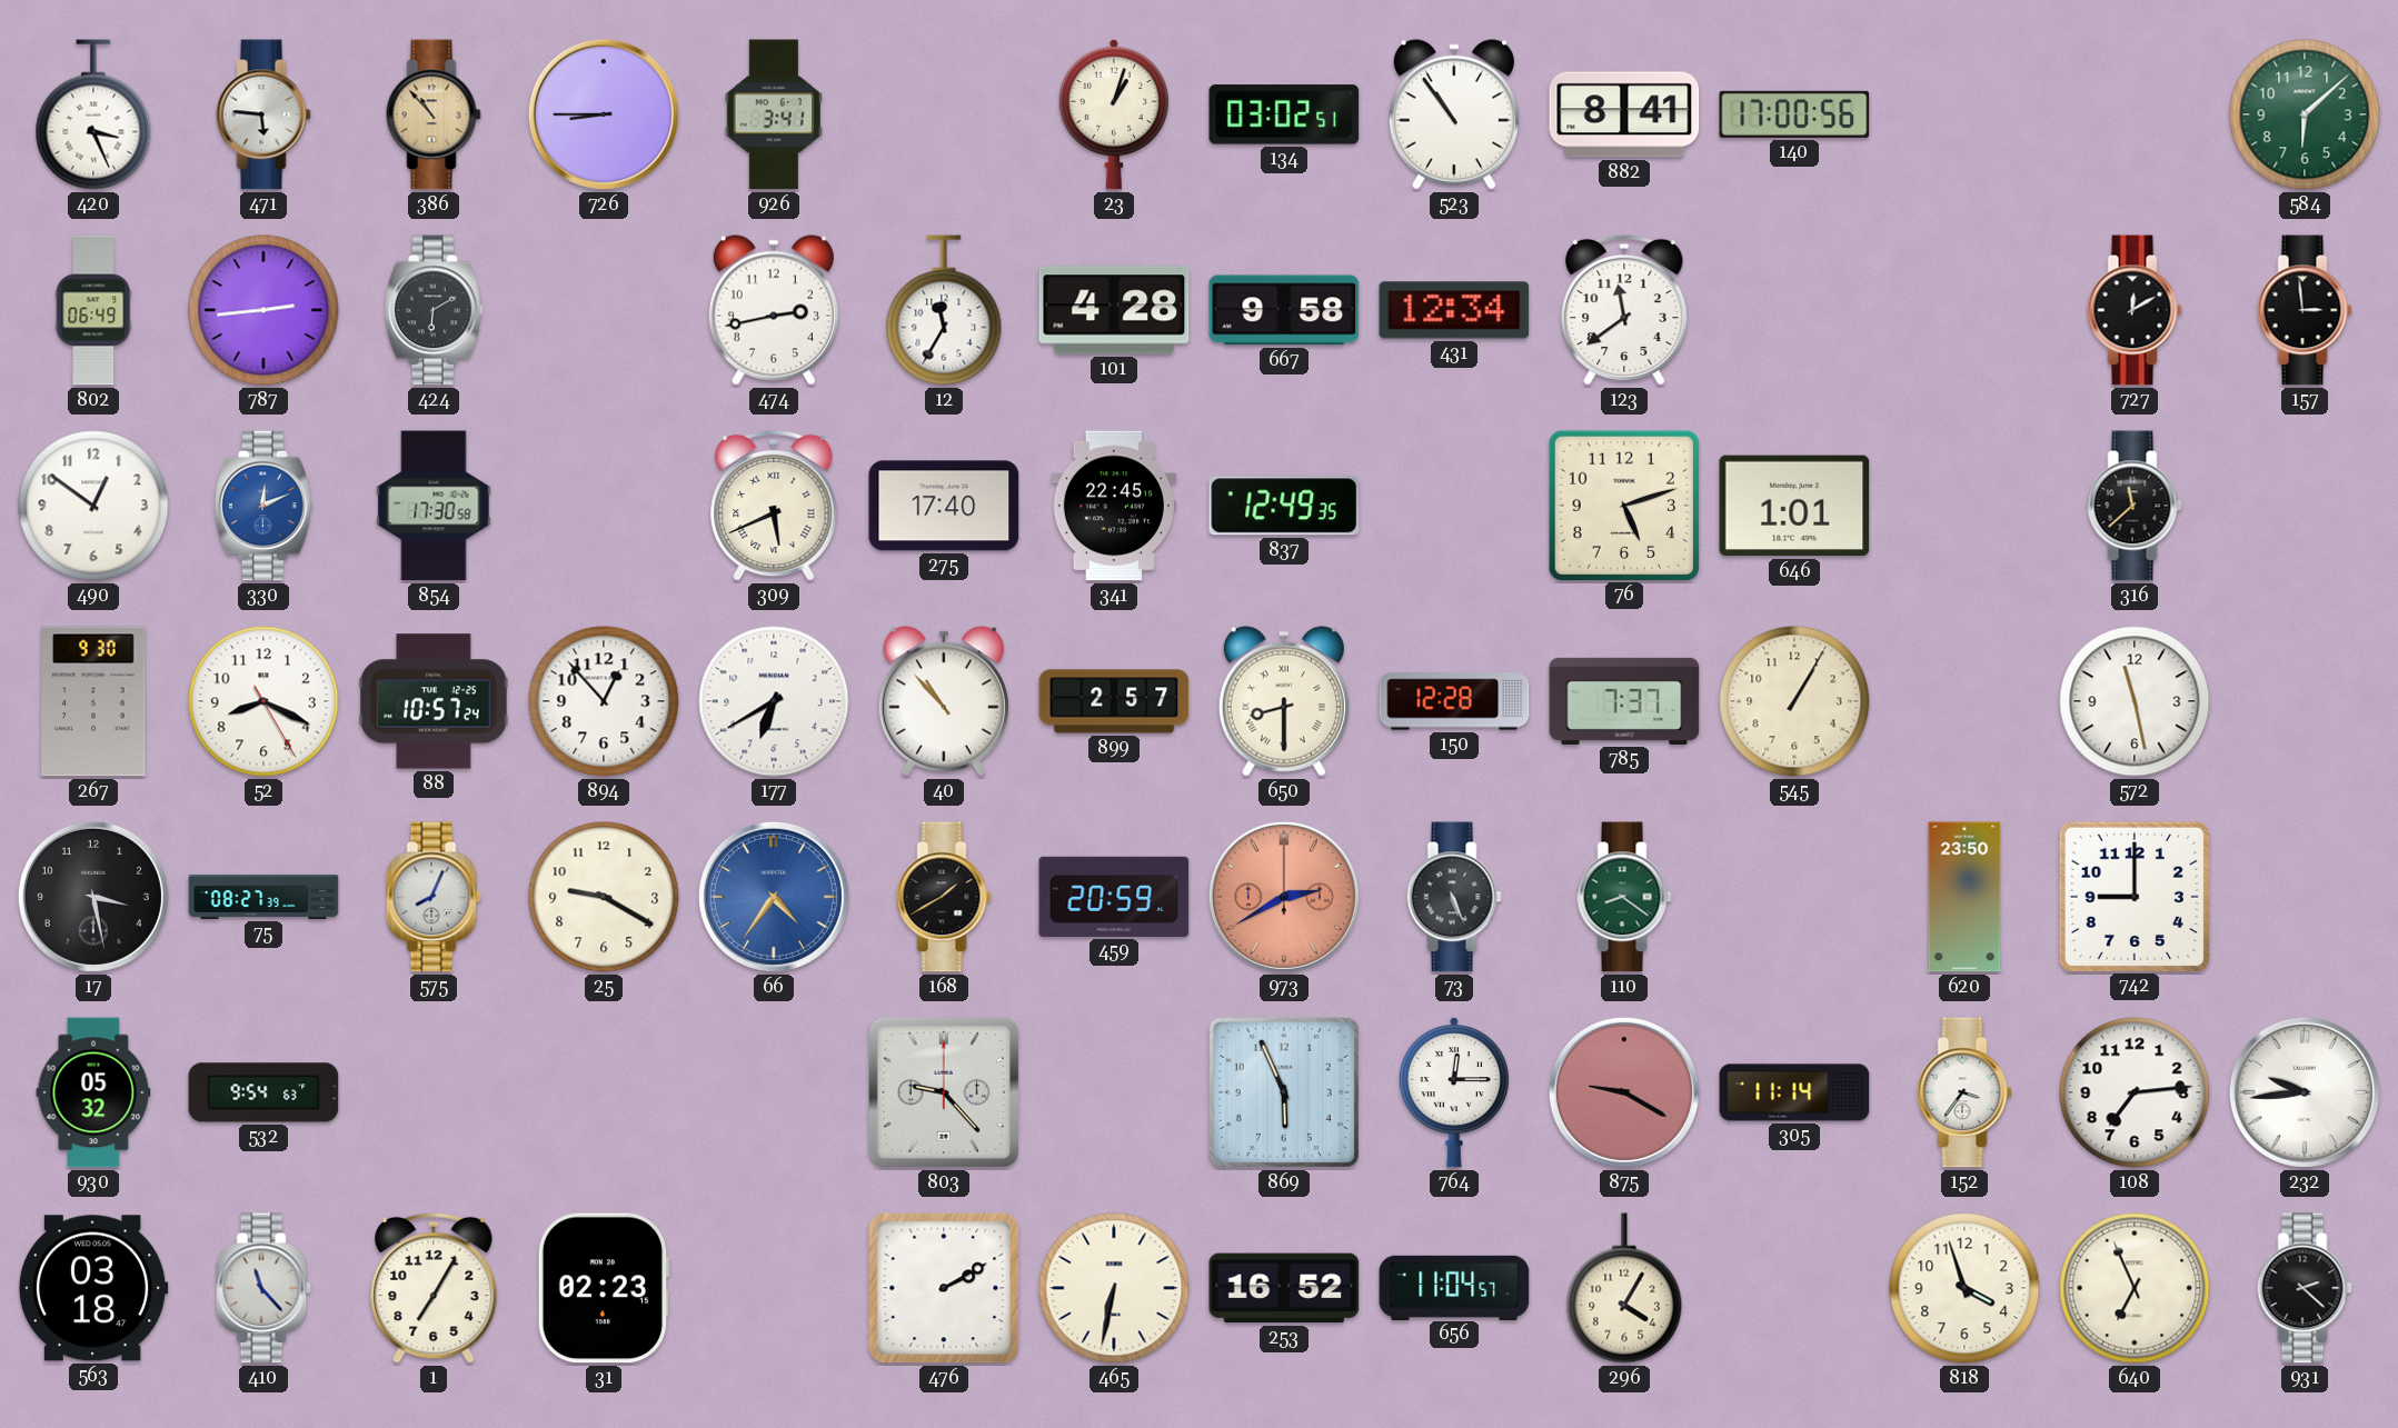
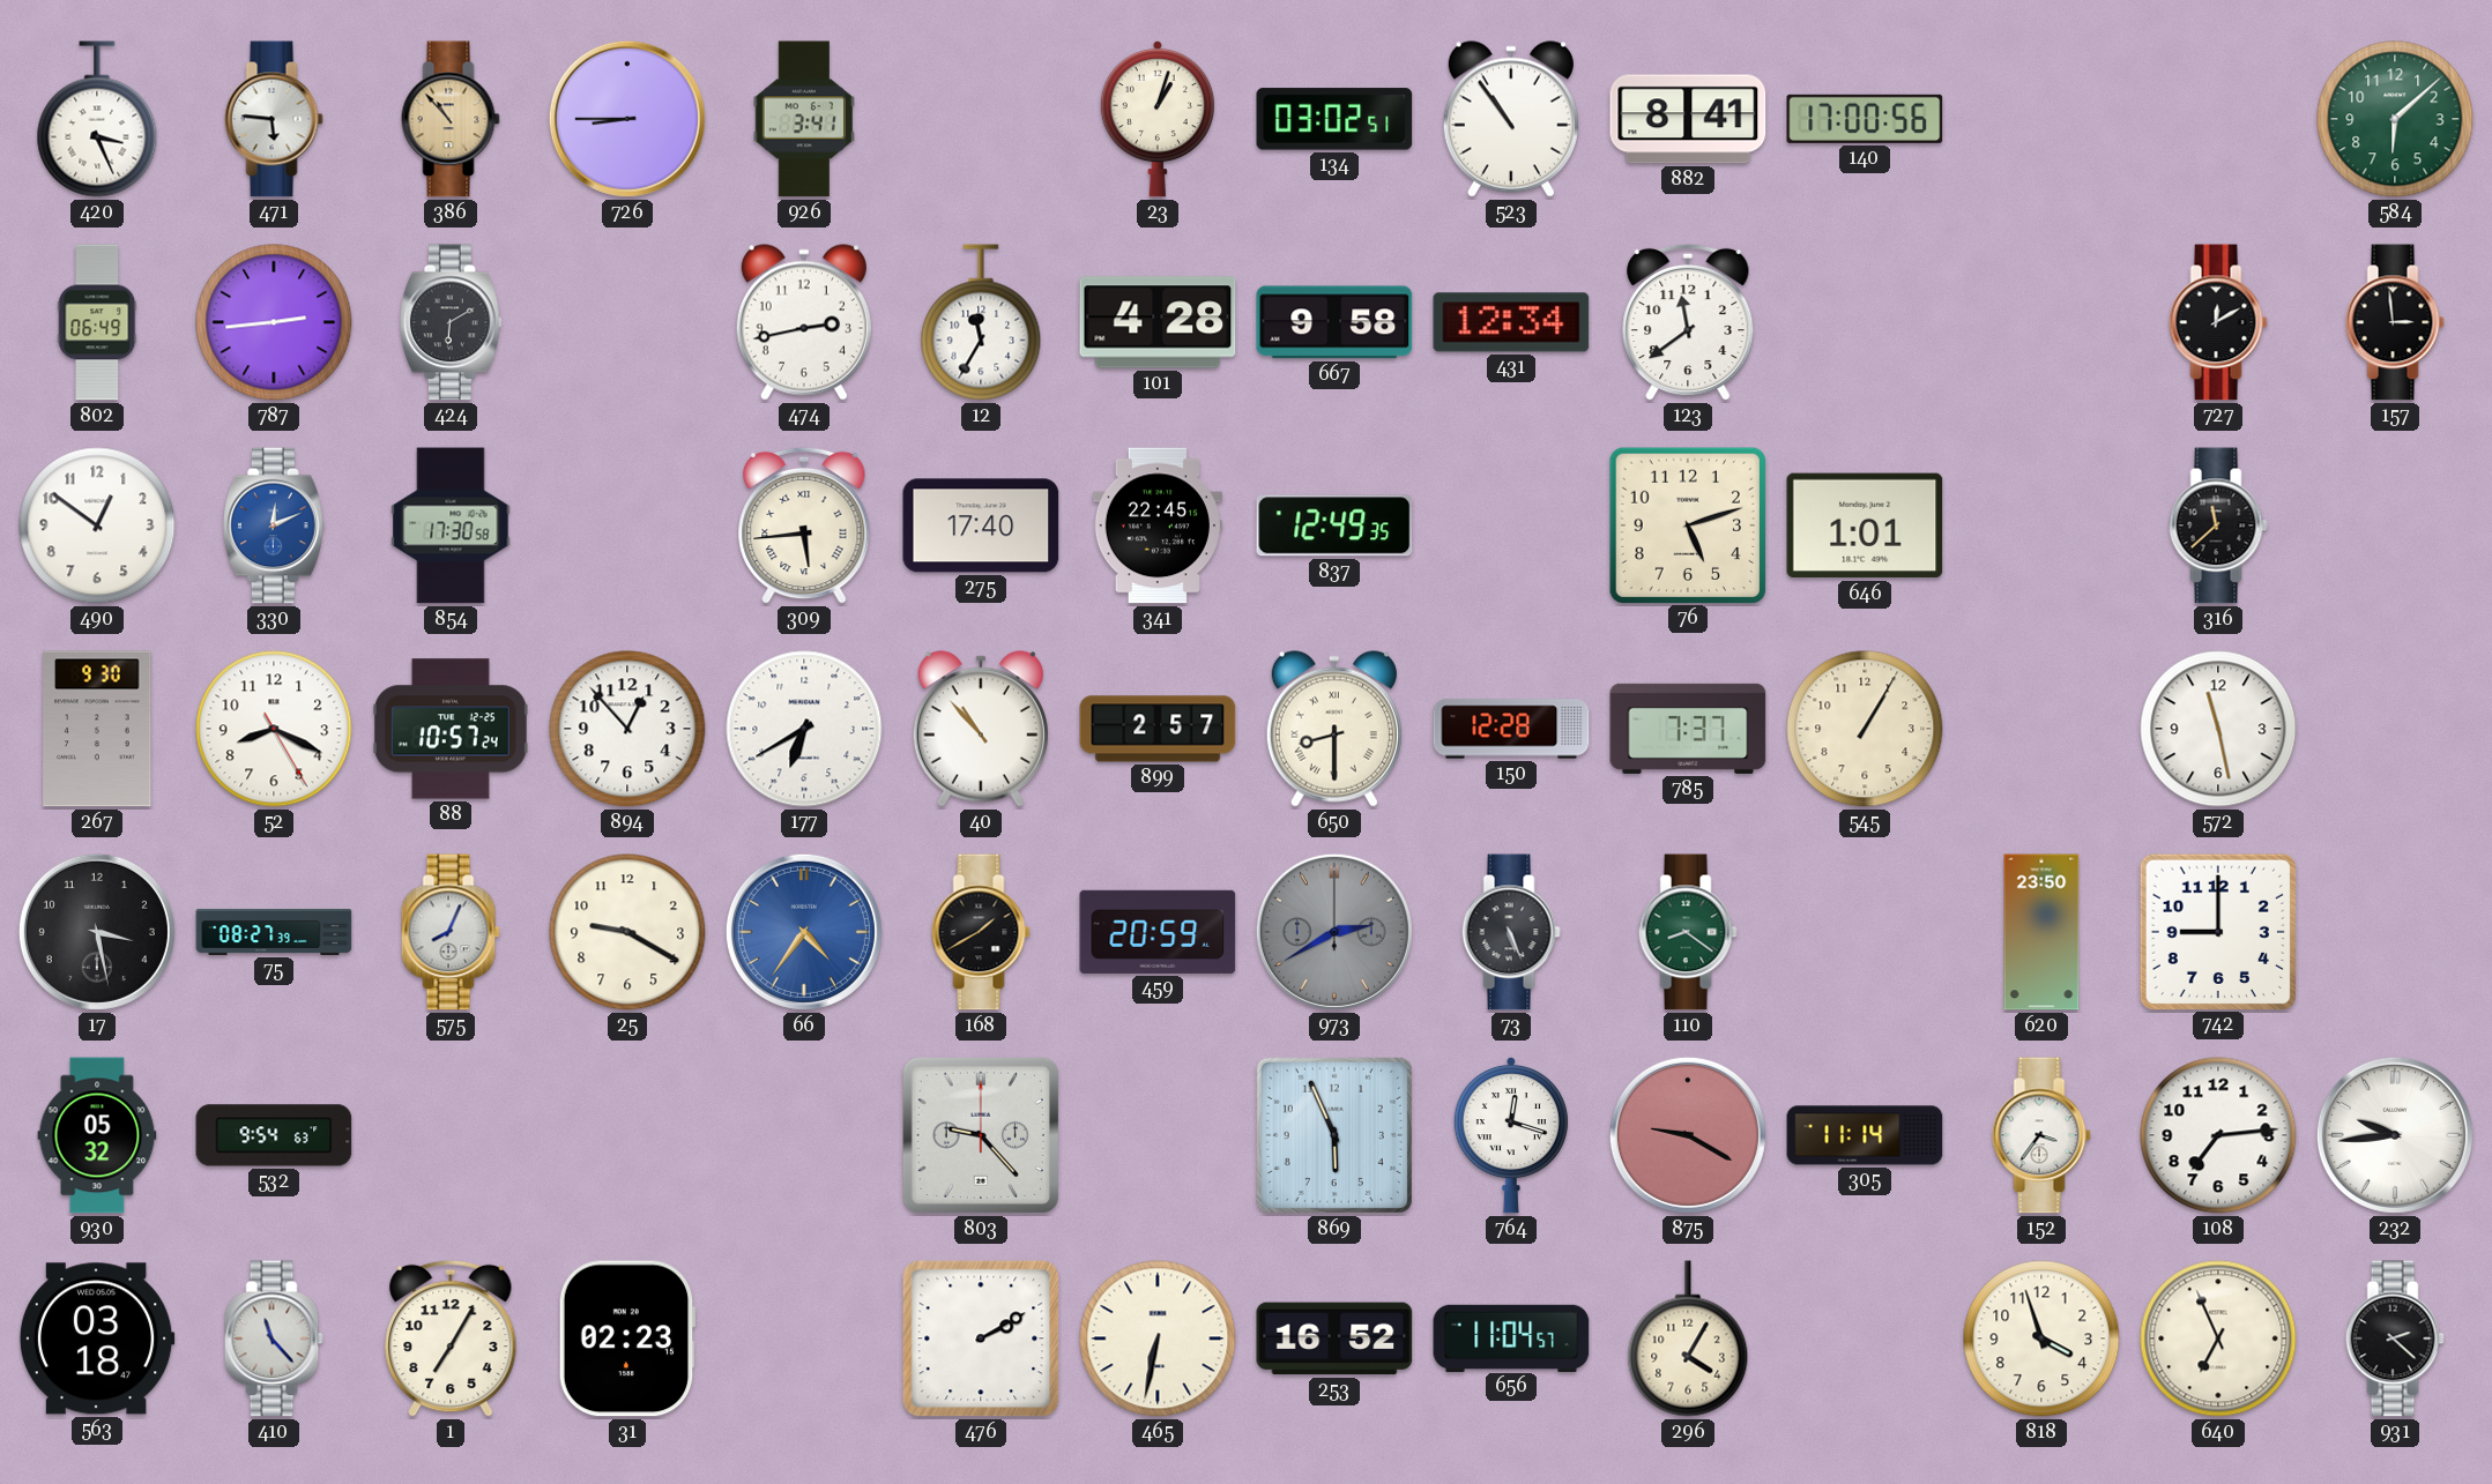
309: 5:41 -> 5:44
973 dial: salmon -> grey
764: 12:15 -> 12:18
